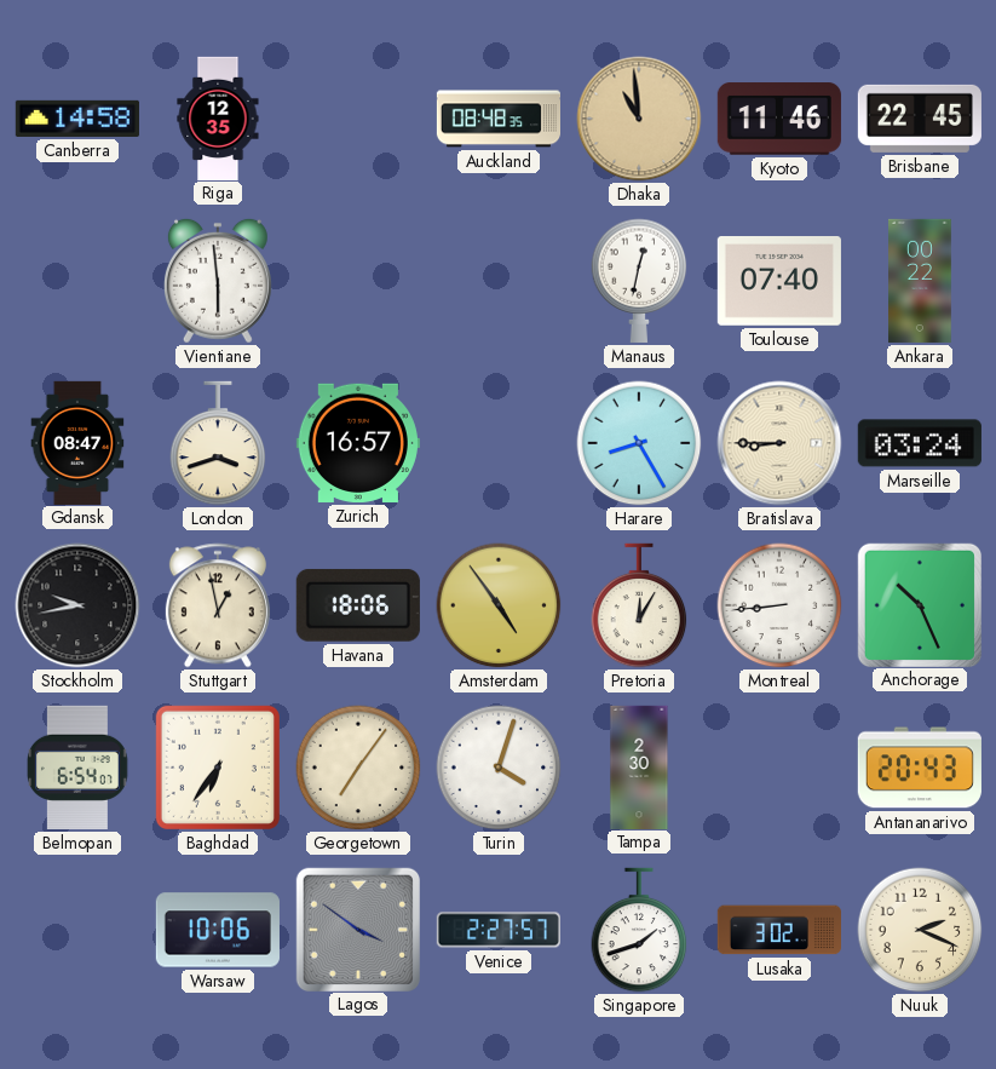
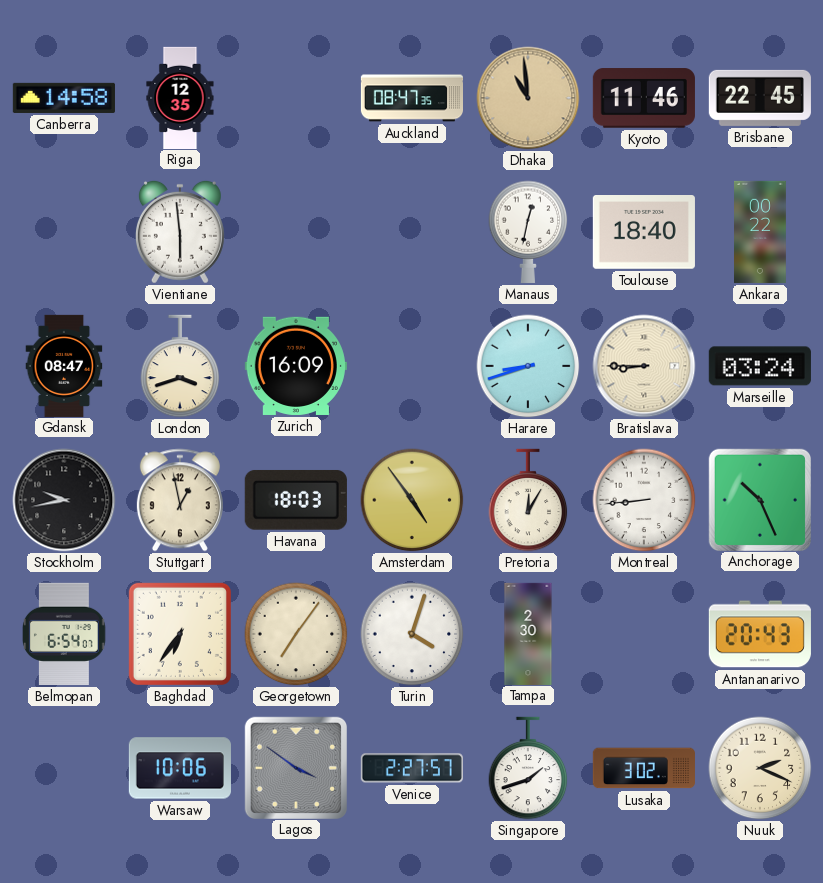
Auckland: 08:48 -> 08:47
Toulouse: 07:40 -> 18:40
Zurich: 16:57 -> 16:09
Harare: 8:25 -> 8:42
Havana: 18:06 -> 18:03
